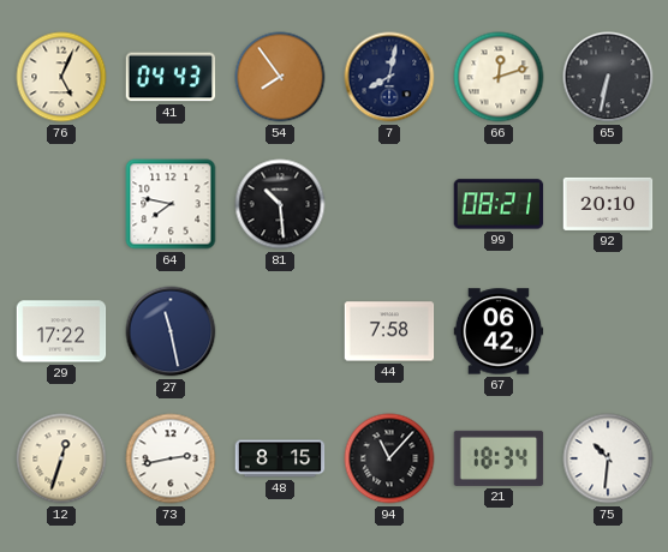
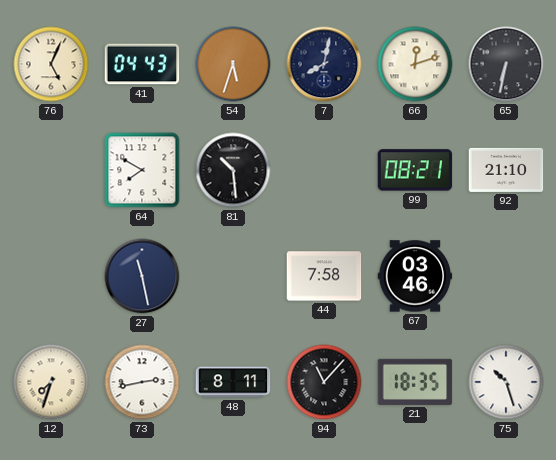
54: 7:54 -> 5:33
64: 7:47 -> 7:50
92: 20:10 -> 21:10
29: 17:22 -> none
67: 06:42 -> 03:46
12: 12:33 -> 7:33
48: 8:15 -> 8:11
21: 18:34 -> 18:35
75: 10:31 -> 10:27
